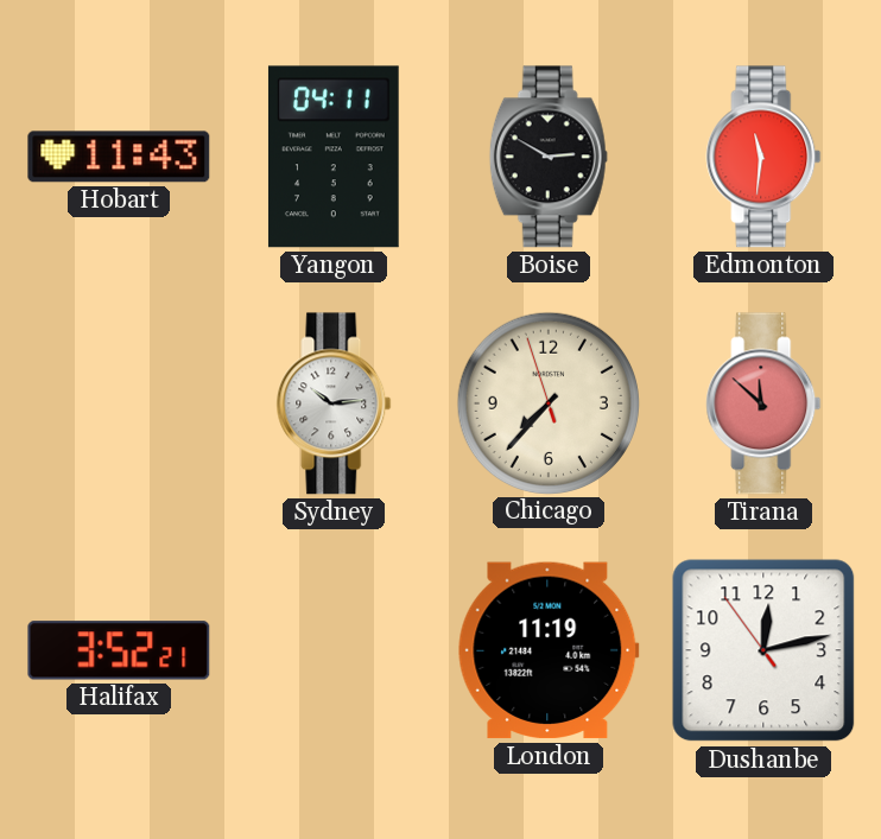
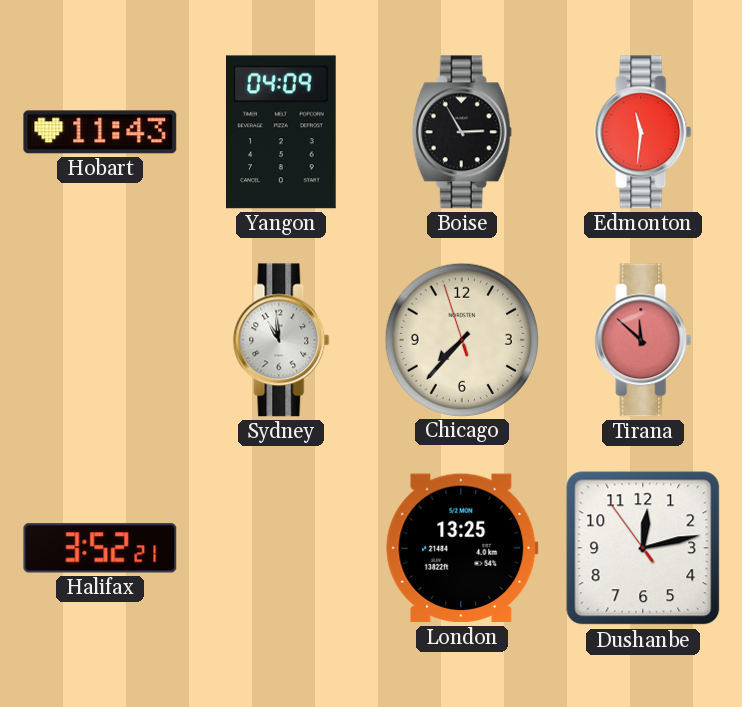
Yangon: 04:11 -> 04:09
Boise: 2:50 -> 2:55
Sydney: 10:14 -> 10:59
London: 11:19 -> 13:25
